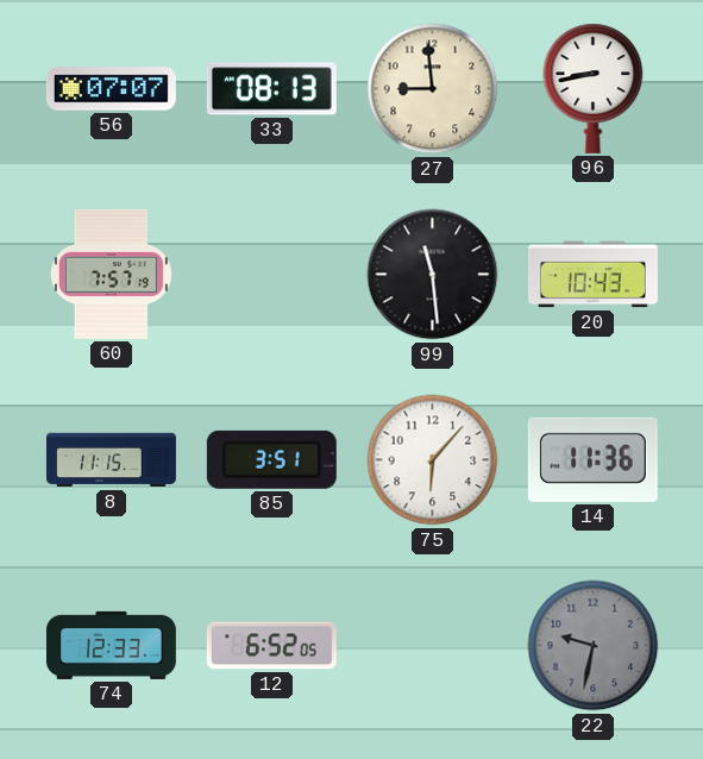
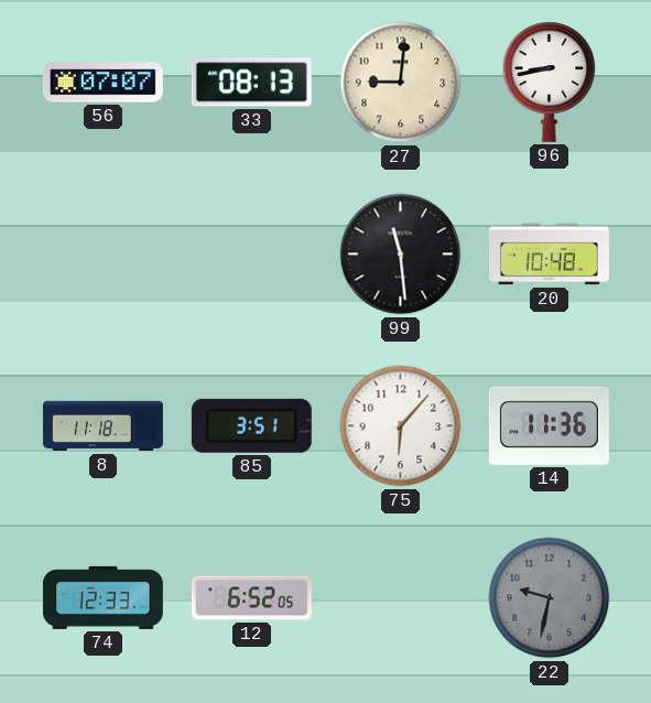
27: 8:59 -> 9:01
60: 7:57 -> none
20: 10:43 -> 10:48
8: 11:15 -> 11:18
